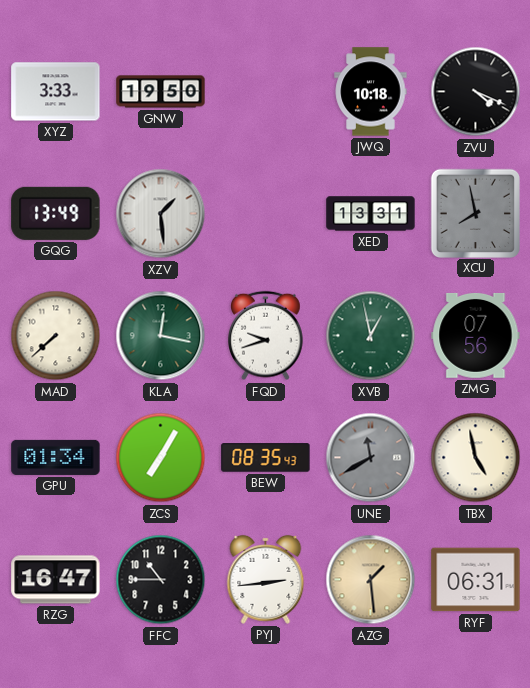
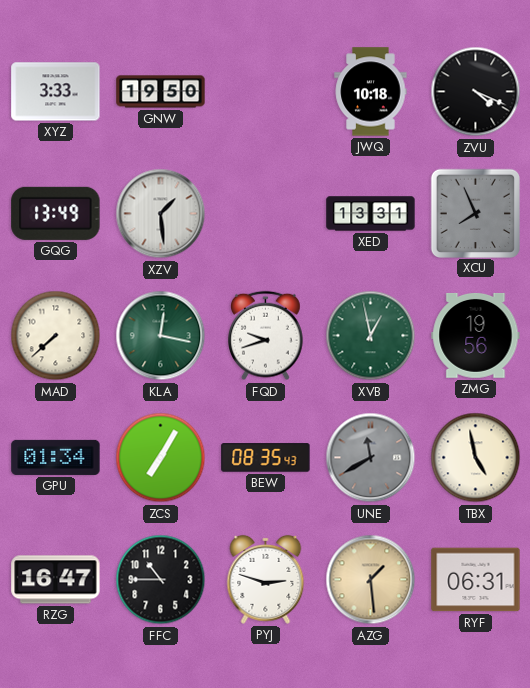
XCU: 7:58 -> 7:56
ZMG: 07:56 -> 19:56
PYJ: 2:44 -> 2:48
